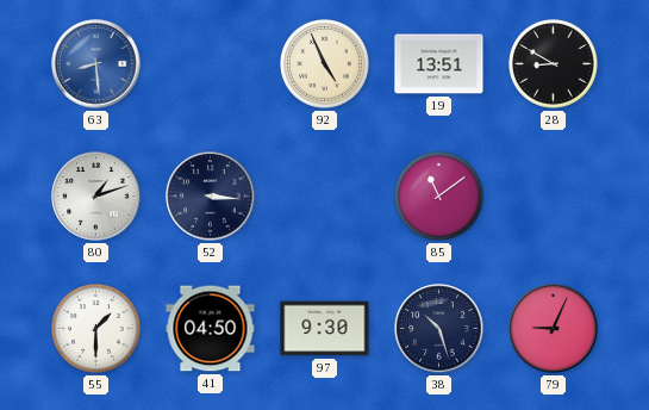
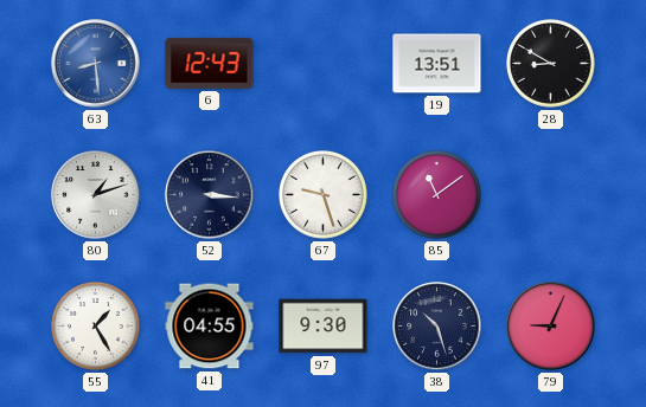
6: none -> 12:43
92: 4:56 -> none
67: none -> 9:27
55: 1:30 -> 1:25
41: 04:50 -> 04:55
